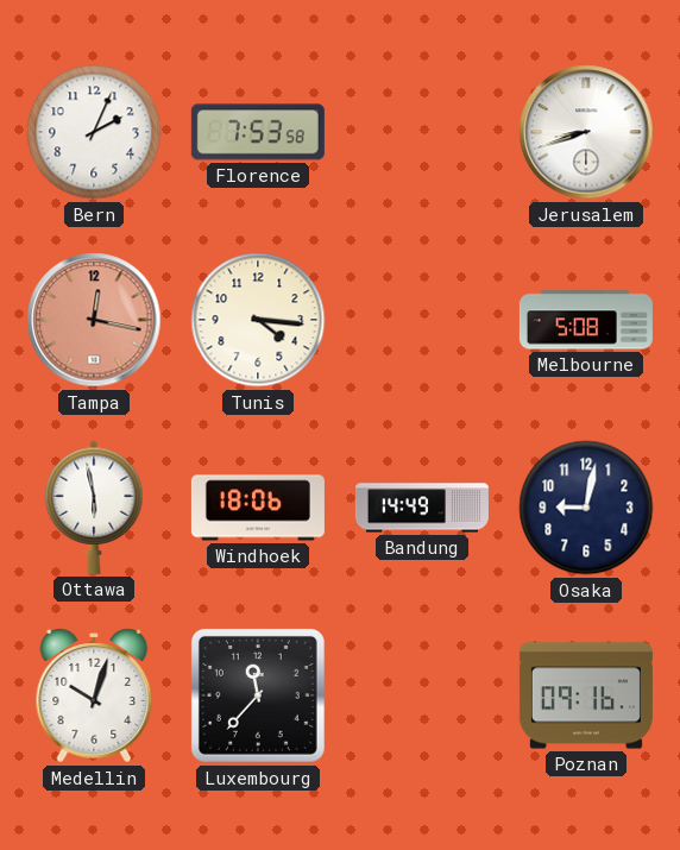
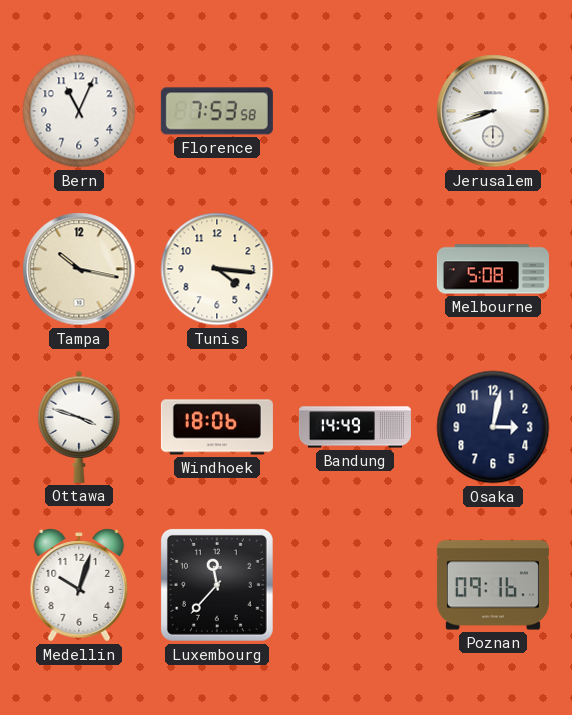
Bern: 2:04 -> 11:04
Tampa: 12:17 -> 10:17
Tampa dial: salmon -> cream
Ottawa: 5:58 -> 3:48
Osaka: 9:02 -> 3:02
